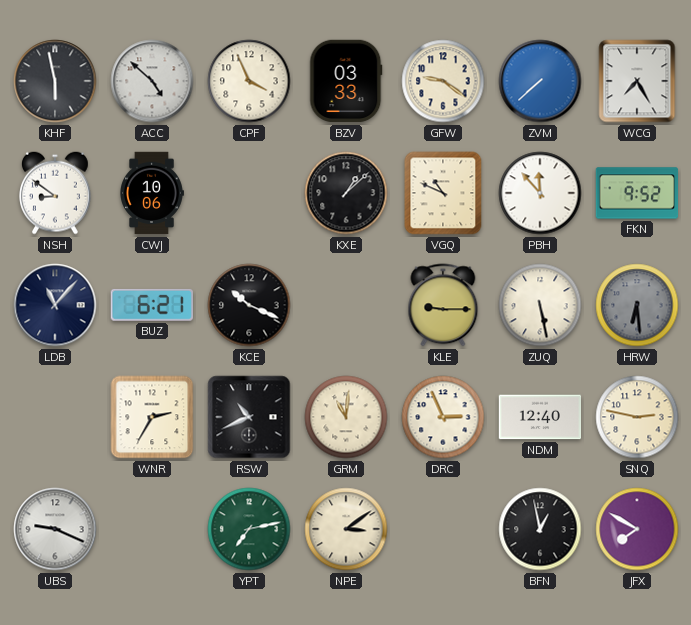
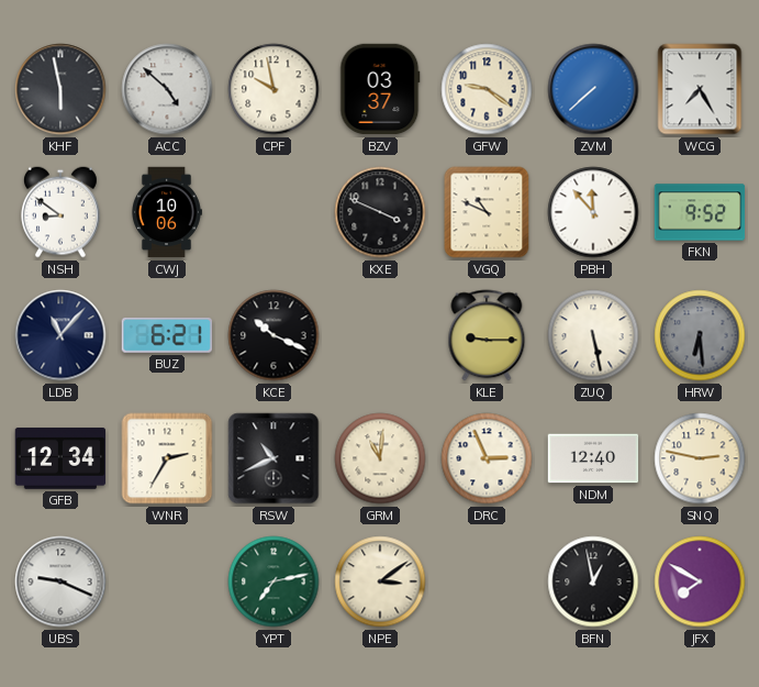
CPF: 3:56 -> 9:58
BZV: 03:33 -> 03:37
KXE: 1:08 -> 3:49
GFB: none -> 12:34
